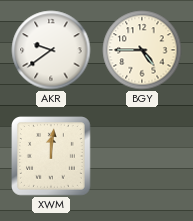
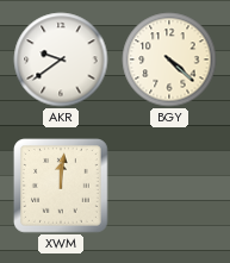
BGY: 4:45 -> 4:22
